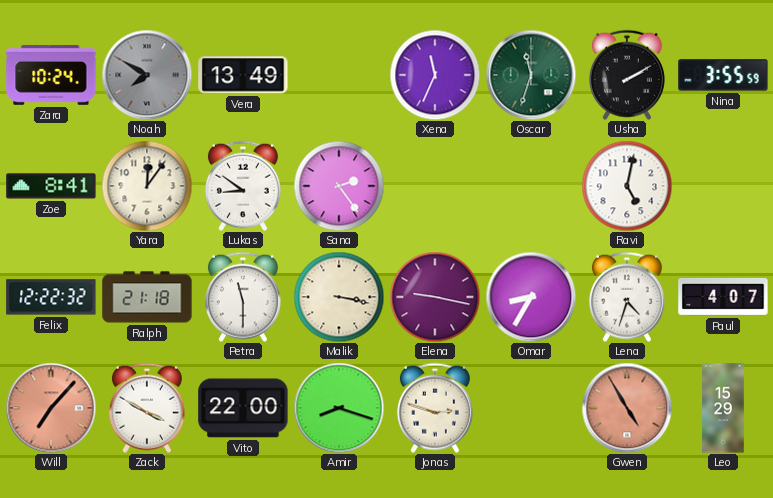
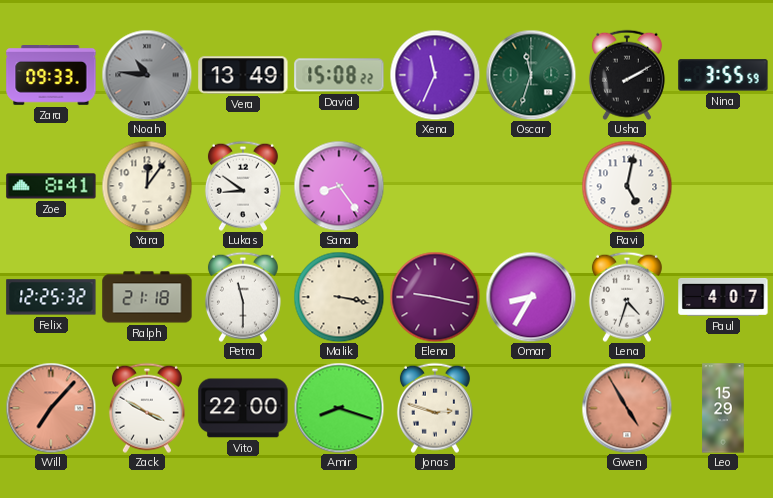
Zara: 10:24 -> 09:33
Noah: 7:50 -> 10:46
David: none -> 15:08
Sana: 2:24 -> 8:24
Felix: 12:22 -> 12:25
